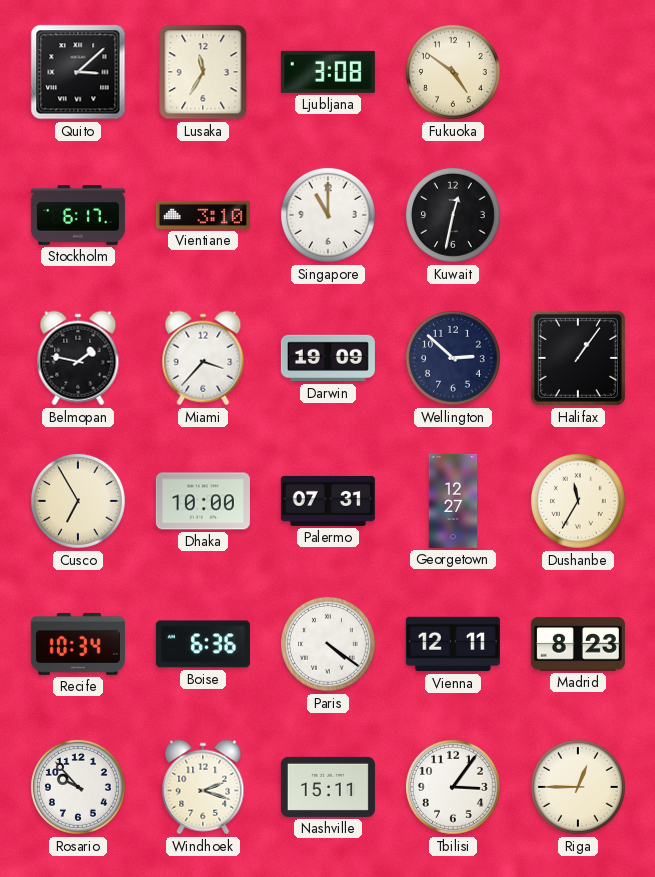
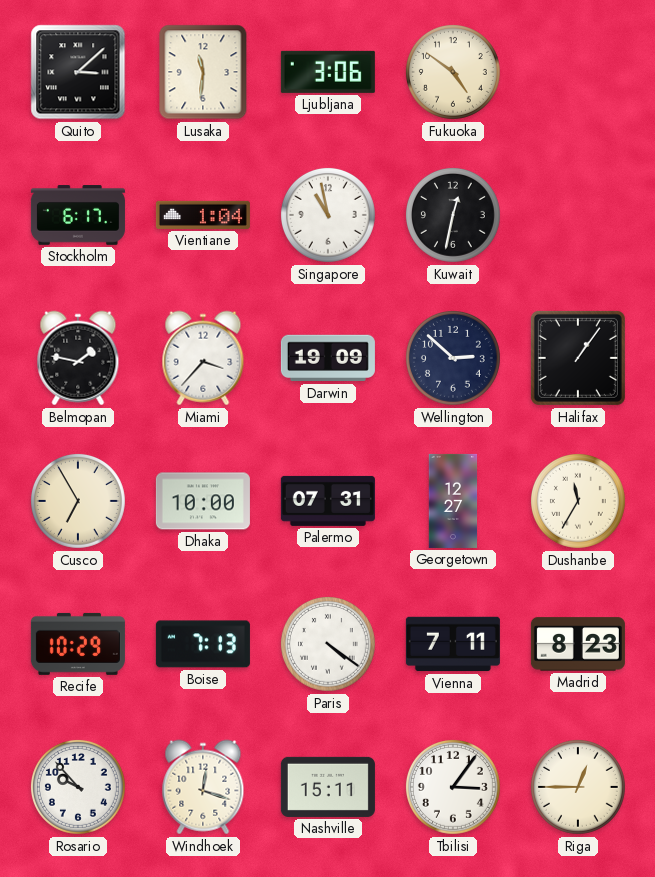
Lusaka: 11:35 -> 11:31
Ljubljana: 3:08 -> 3:06
Vientiane: 3:10 -> 1:04
Singapore: 11:00 -> 10:58
Recife: 10:34 -> 10:29
Boise: 6:36 -> 7:13
Vienna: 12:11 -> 7:11
Windhoek: 2:18 -> 12:18
